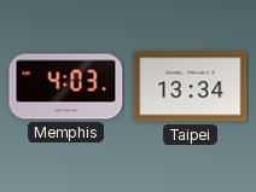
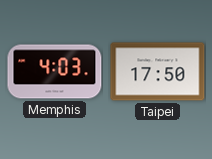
Taipei: 13:34 -> 17:50
